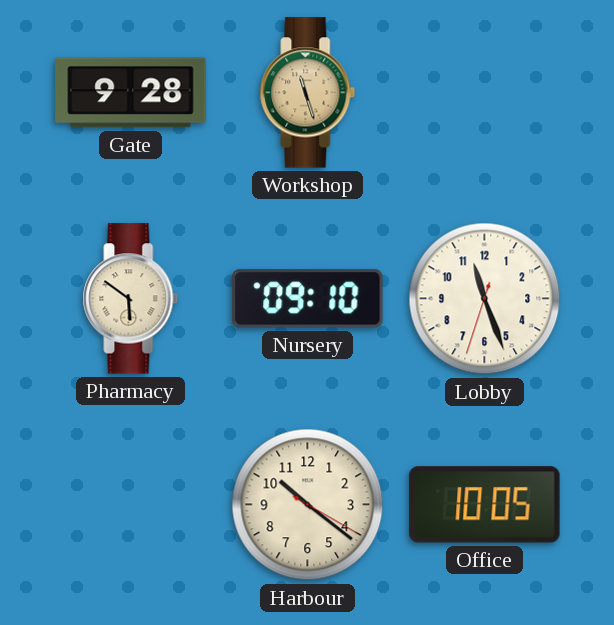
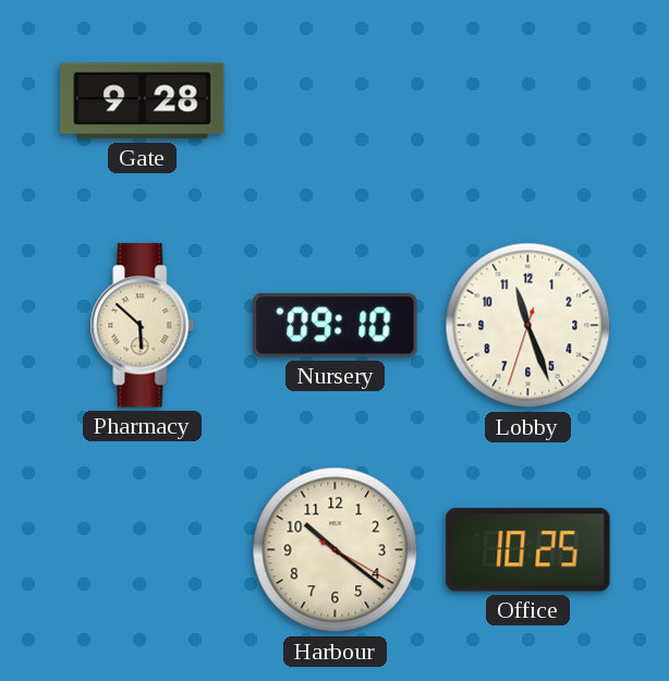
Workshop: 11:27 -> none
Pharmacy: 5:51 -> 5:52
Office: 10:05 -> 10:25
